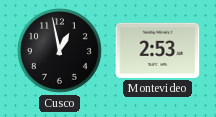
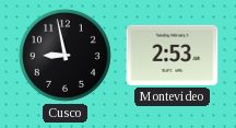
Cusco: 12:58 -> 8:58
